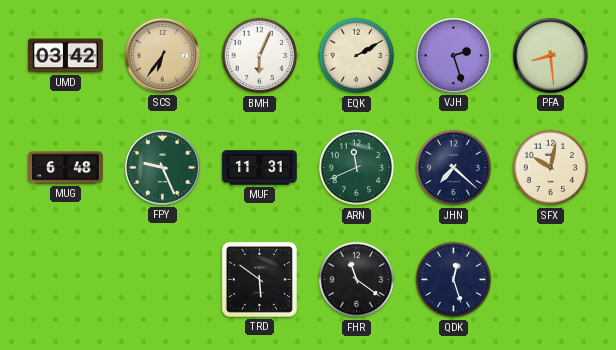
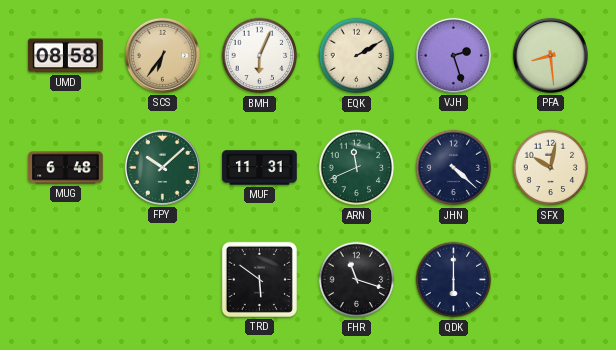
UMD: 03:42 -> 08:58
FPY: 9:26 -> 10:08
JHN: 7:22 -> 4:22
FHR: 11:21 -> 11:18
QDK: 12:27 -> 6:00
